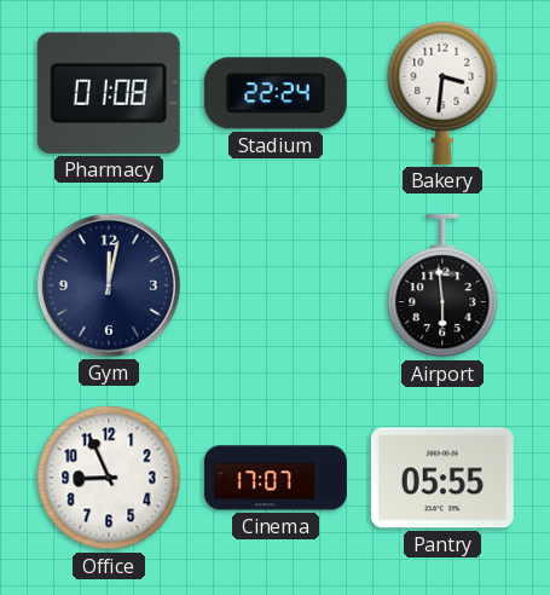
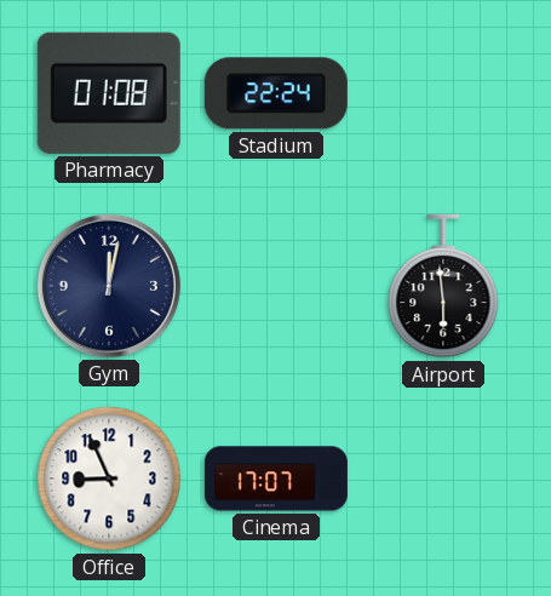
Bakery: 3:31 -> none
Pantry: 05:55 -> none
